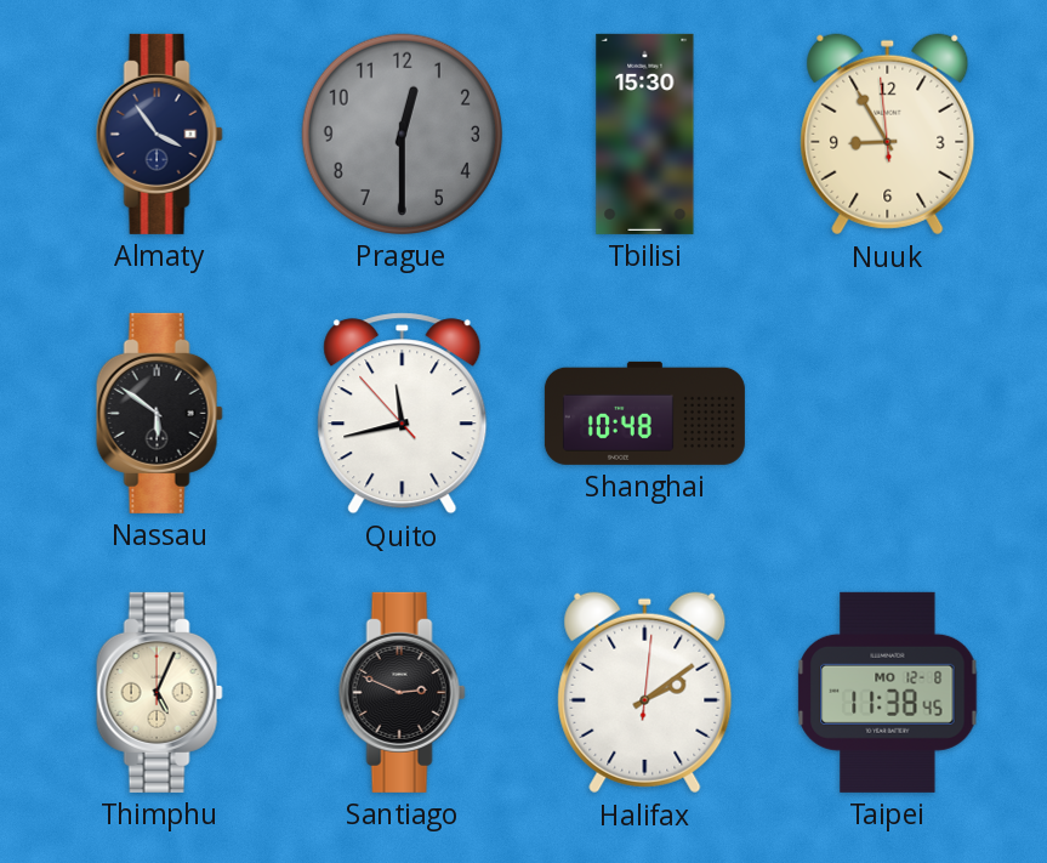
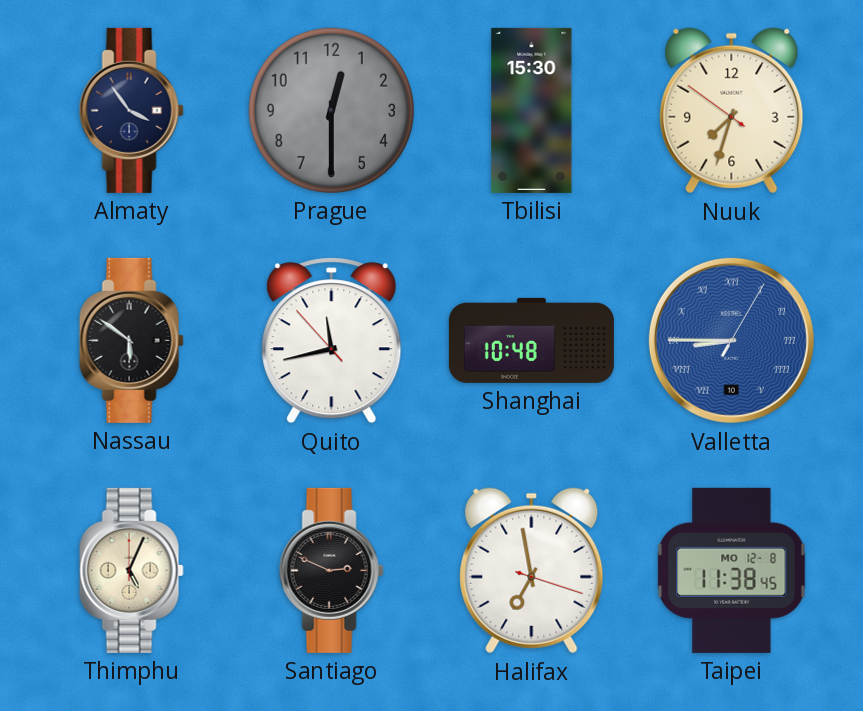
Nuuk: 8:54 -> 7:32
Valletta: none -> 8:45
Halifax: 2:09 -> 6:58
